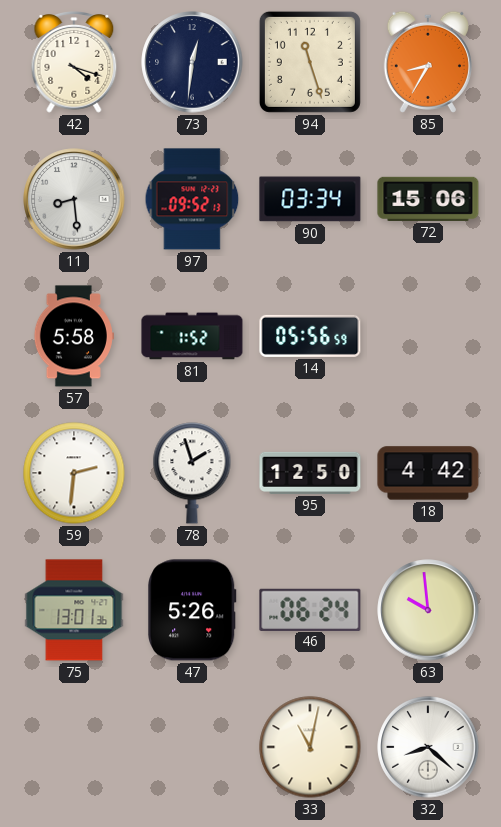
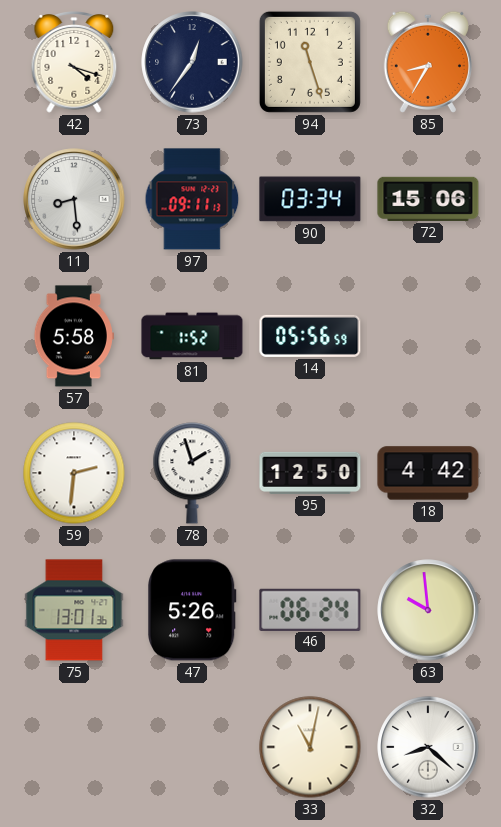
73: 12:31 -> 12:36
97: 09:52 -> 09:11
